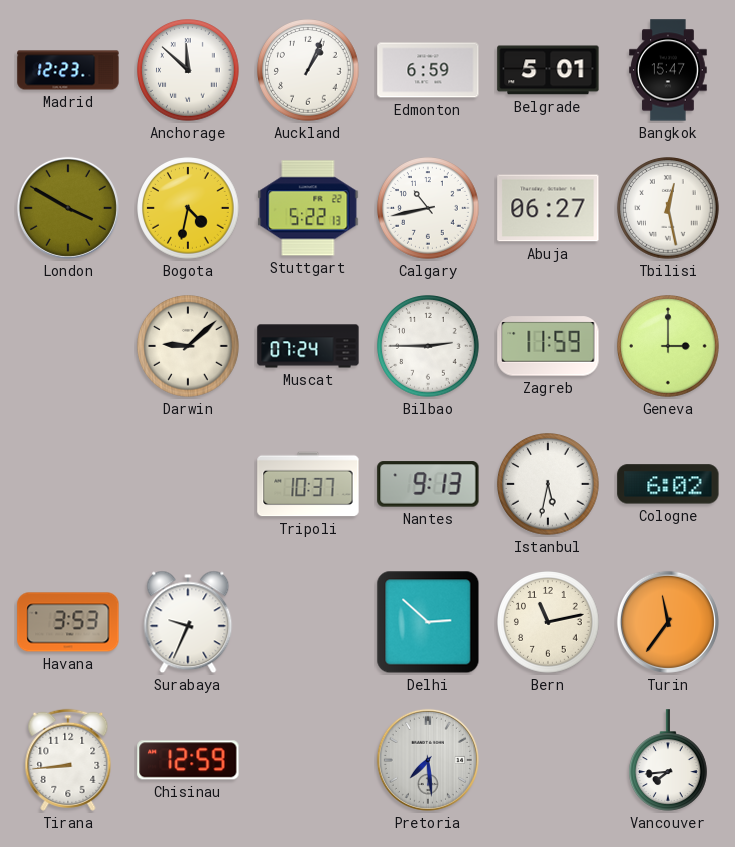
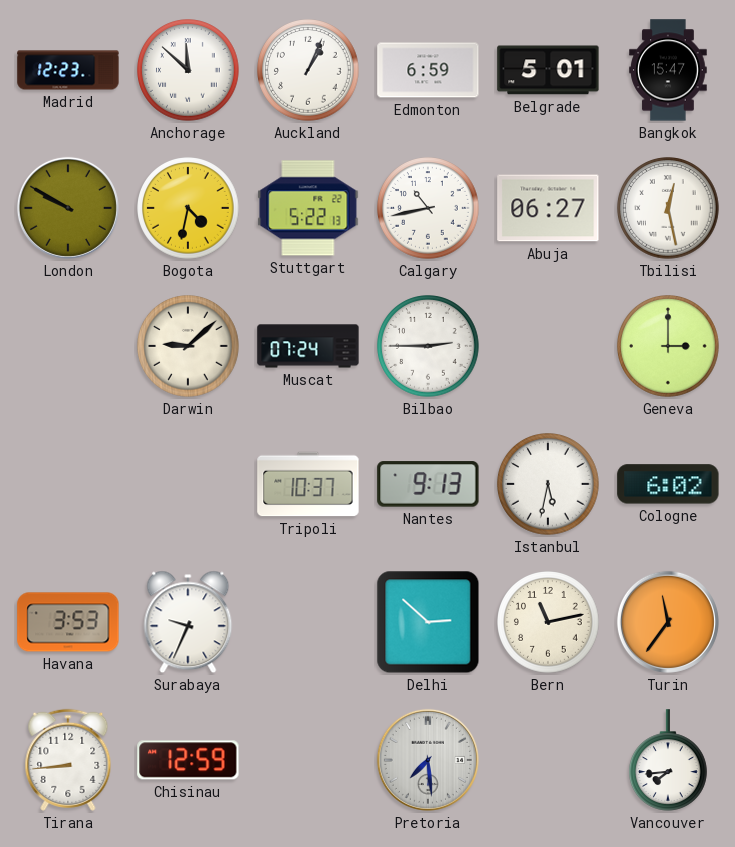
London: 3:50 -> 9:50
Zagreb: 11:59 -> none
